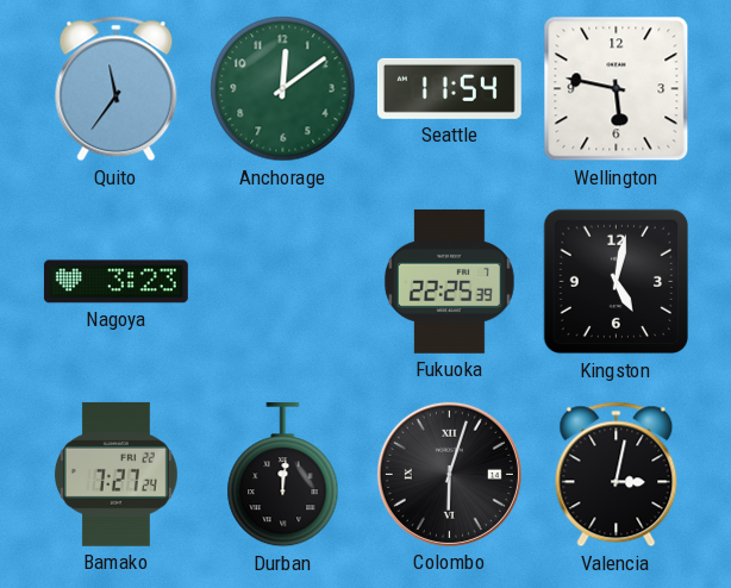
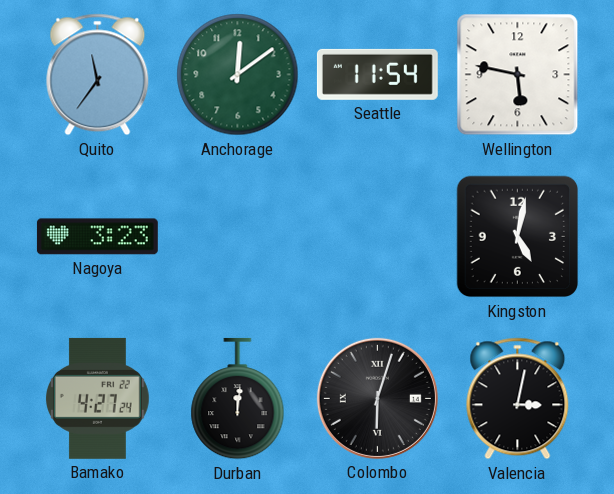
Fukuoka: 22:25 -> none
Bamako: 7:27 -> 4:27
